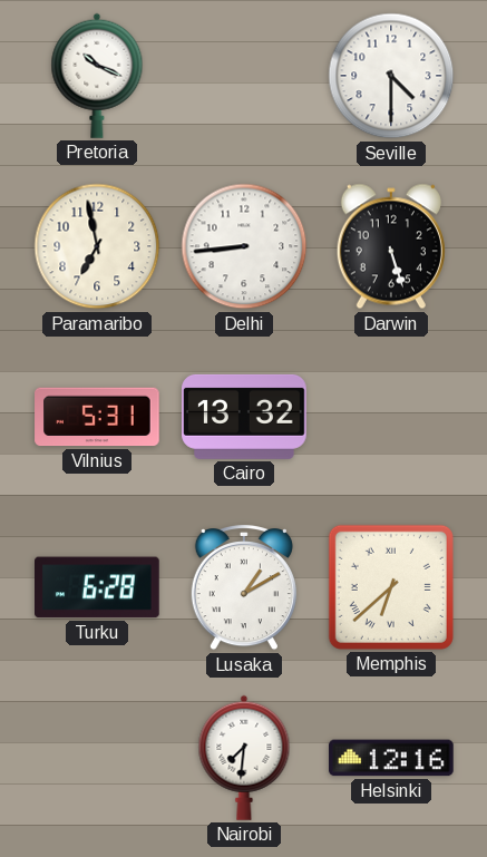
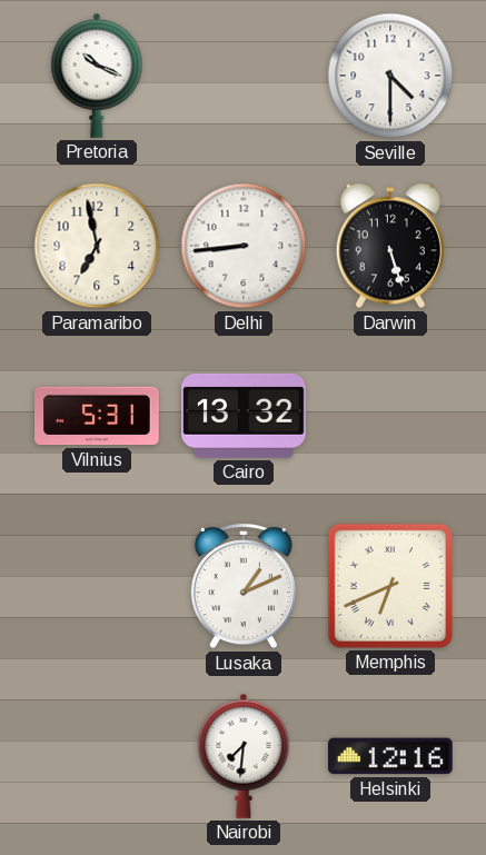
Turku: 6:28 -> none
Lusaka: 1:10 -> 1:11
Memphis: 6:38 -> 6:41
